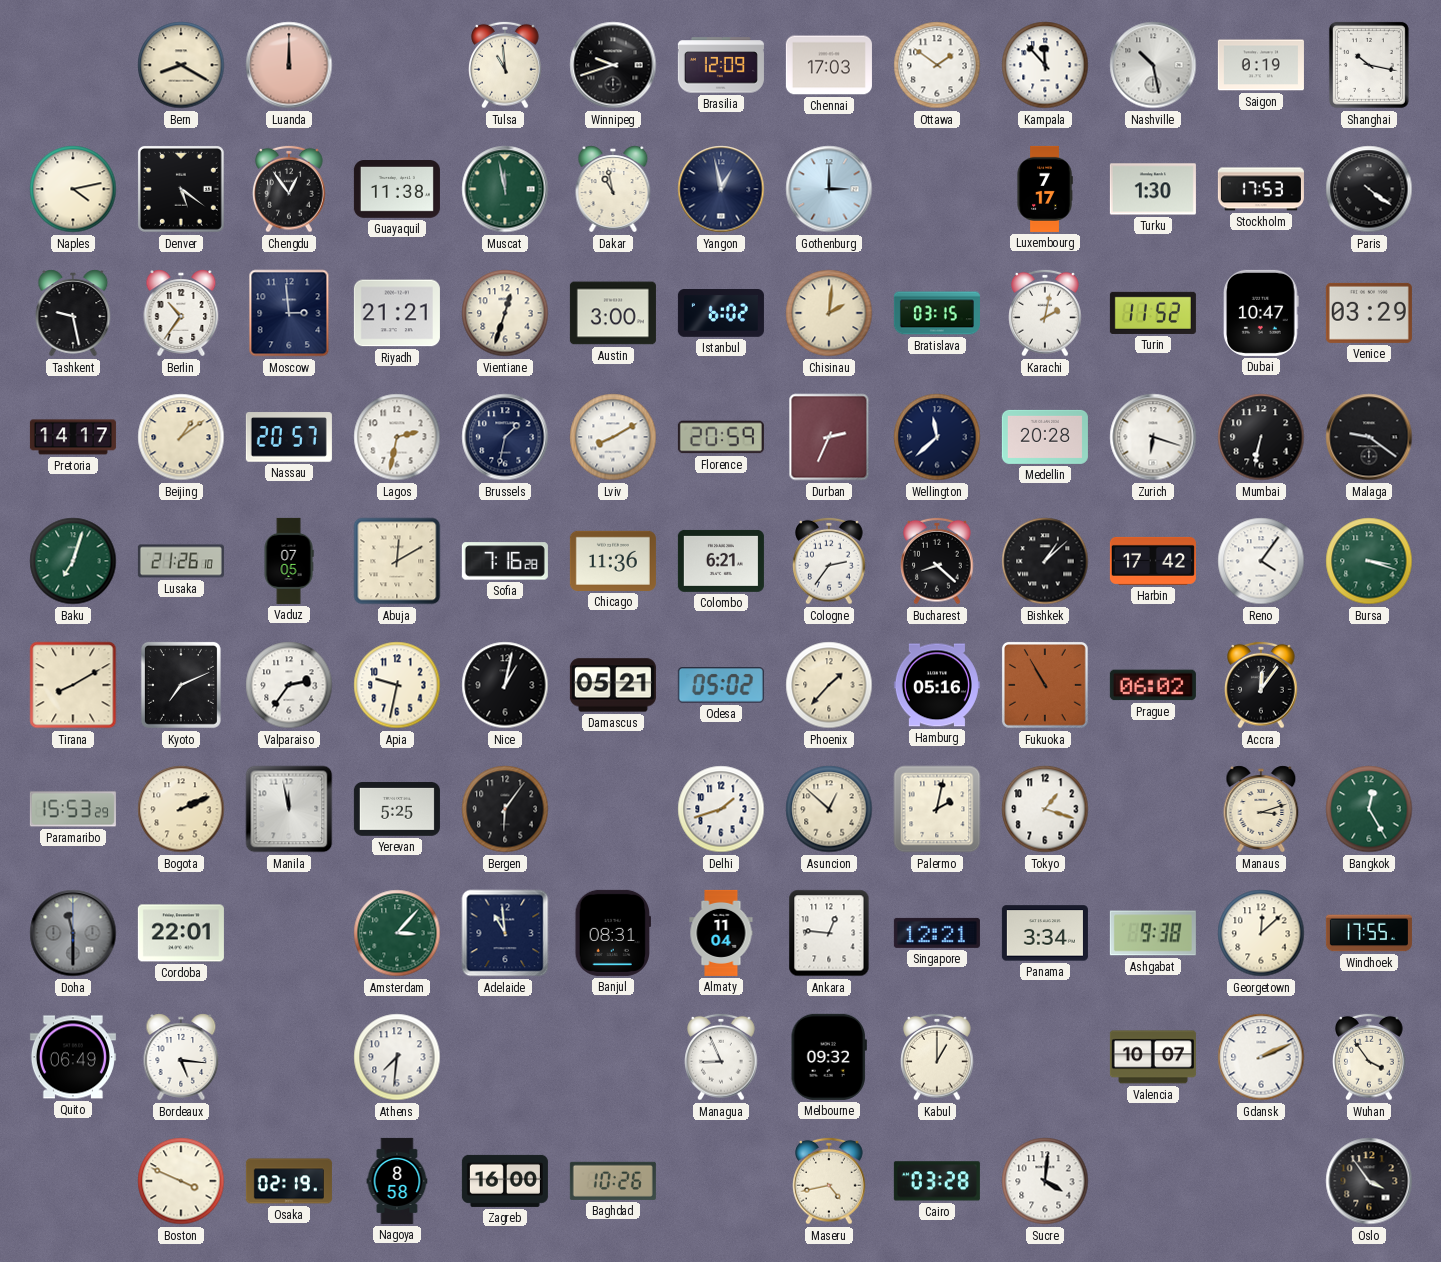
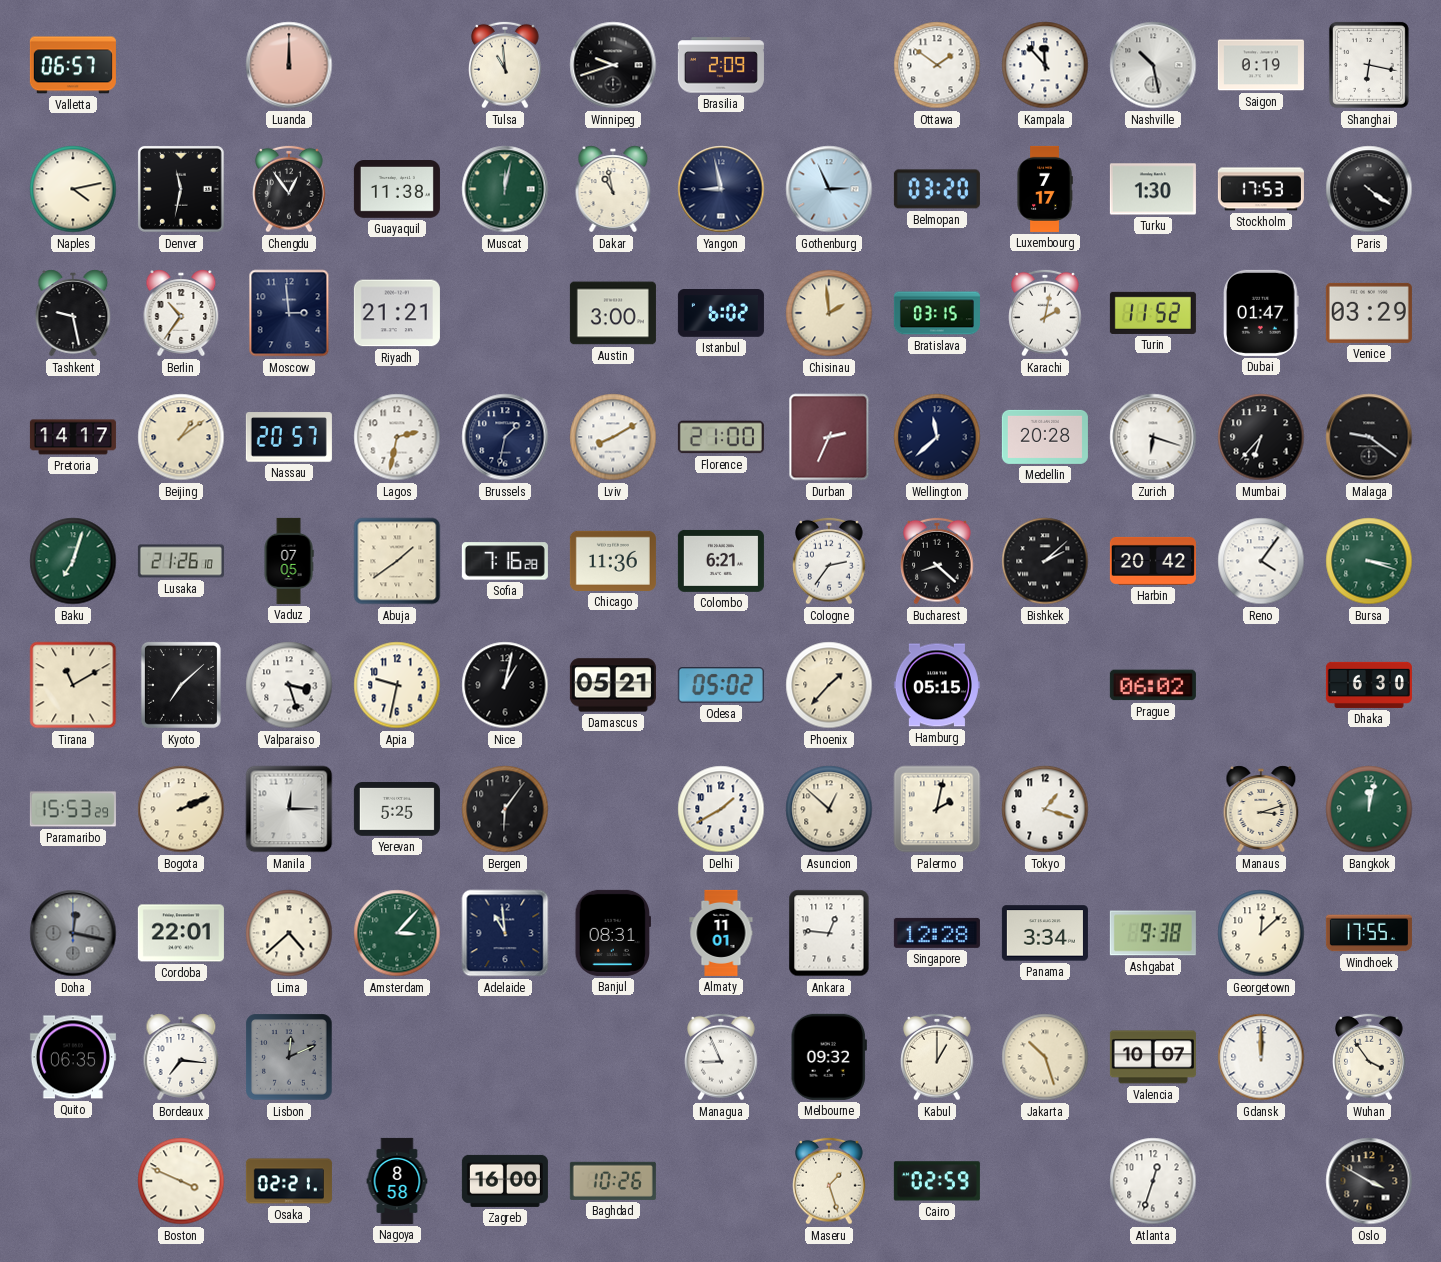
Valletta: none -> 06:57
Bern: 8:20 -> none
Brasilia: 12:09 -> 2:09
Chennai: 17:03 -> none
Shanghai: 10:17 -> 6:17
Denver: 5:21 -> 11:32
Muscat: 11:58 -> 12:02
Yangon: 12:58 -> 8:58
Gothenburg: 3:00 -> 2:56
Belmopan: none -> 03:20
Vientiane: 12:33 -> none
Chisinau: 2:01 -> 1:59
Dubai: 10:47 -> 01:47
Florence: 20:59 -> 21:00
Mumbai: 6:32 -> 6:37
Abuja: 12:10 -> 1:39
Bishkek: 1:08 -> 2:08
Harbin: 17:42 -> 20:42
Tirana: 8:10 -> 11:10
Kyoto: 7:11 -> 7:08
Valparaiso: 2:36 -> 3:27
Hamburg: 05:16 -> 05:15
Fukuoka: 10:55 -> none
Accra: 12:06 -> none
Dhaka: none -> 6:30
Manila: 11:58 -> 12:15
Delhi: 1:42 -> 1:40
Bangkok: 12:25 -> 12:02
Doha: 11:30 -> 12:17
Lima: none -> 4:38
Almaty: 11:04 -> 11:01
Singapore: 12:21 -> 12:28
Quito: 06:49 -> 06:35
Bordeaux: 5:16 -> 7:16
Lisbon: none -> 12:11
Athens: 7:31 -> none
Jakarta: none -> 10:27
Gdansk: 2:11 -> 12:00
Osaka: 02:19 -> 02:21
Maseru: 4:43 -> 1:27
Cairo: 03:28 -> 02:59
Sucre: 4:01 -> none
Atlanta: none -> 12:33
Oslo: 3:54 -> 3:50
